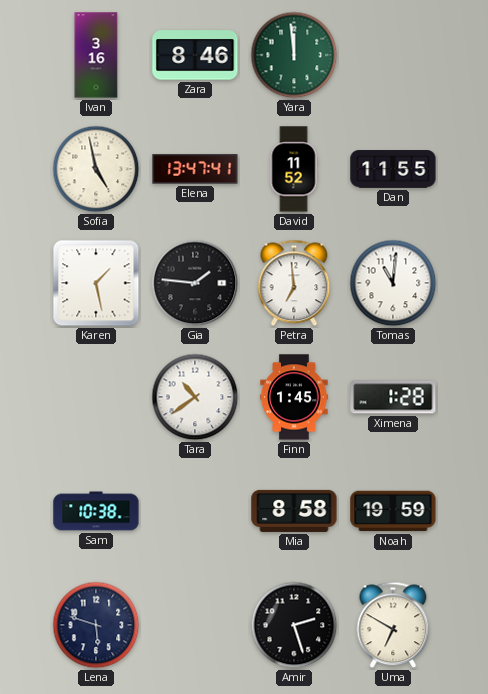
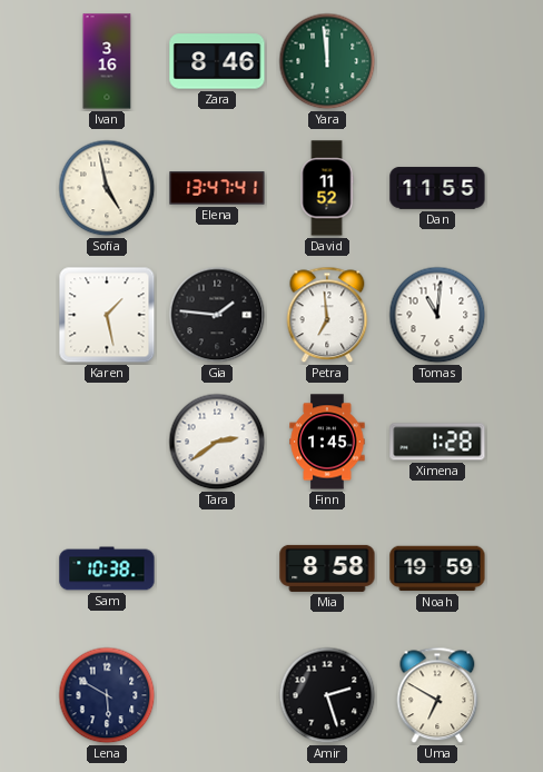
Tara: 10:39 -> 2:39
Lena: 5:48 -> 5:50
